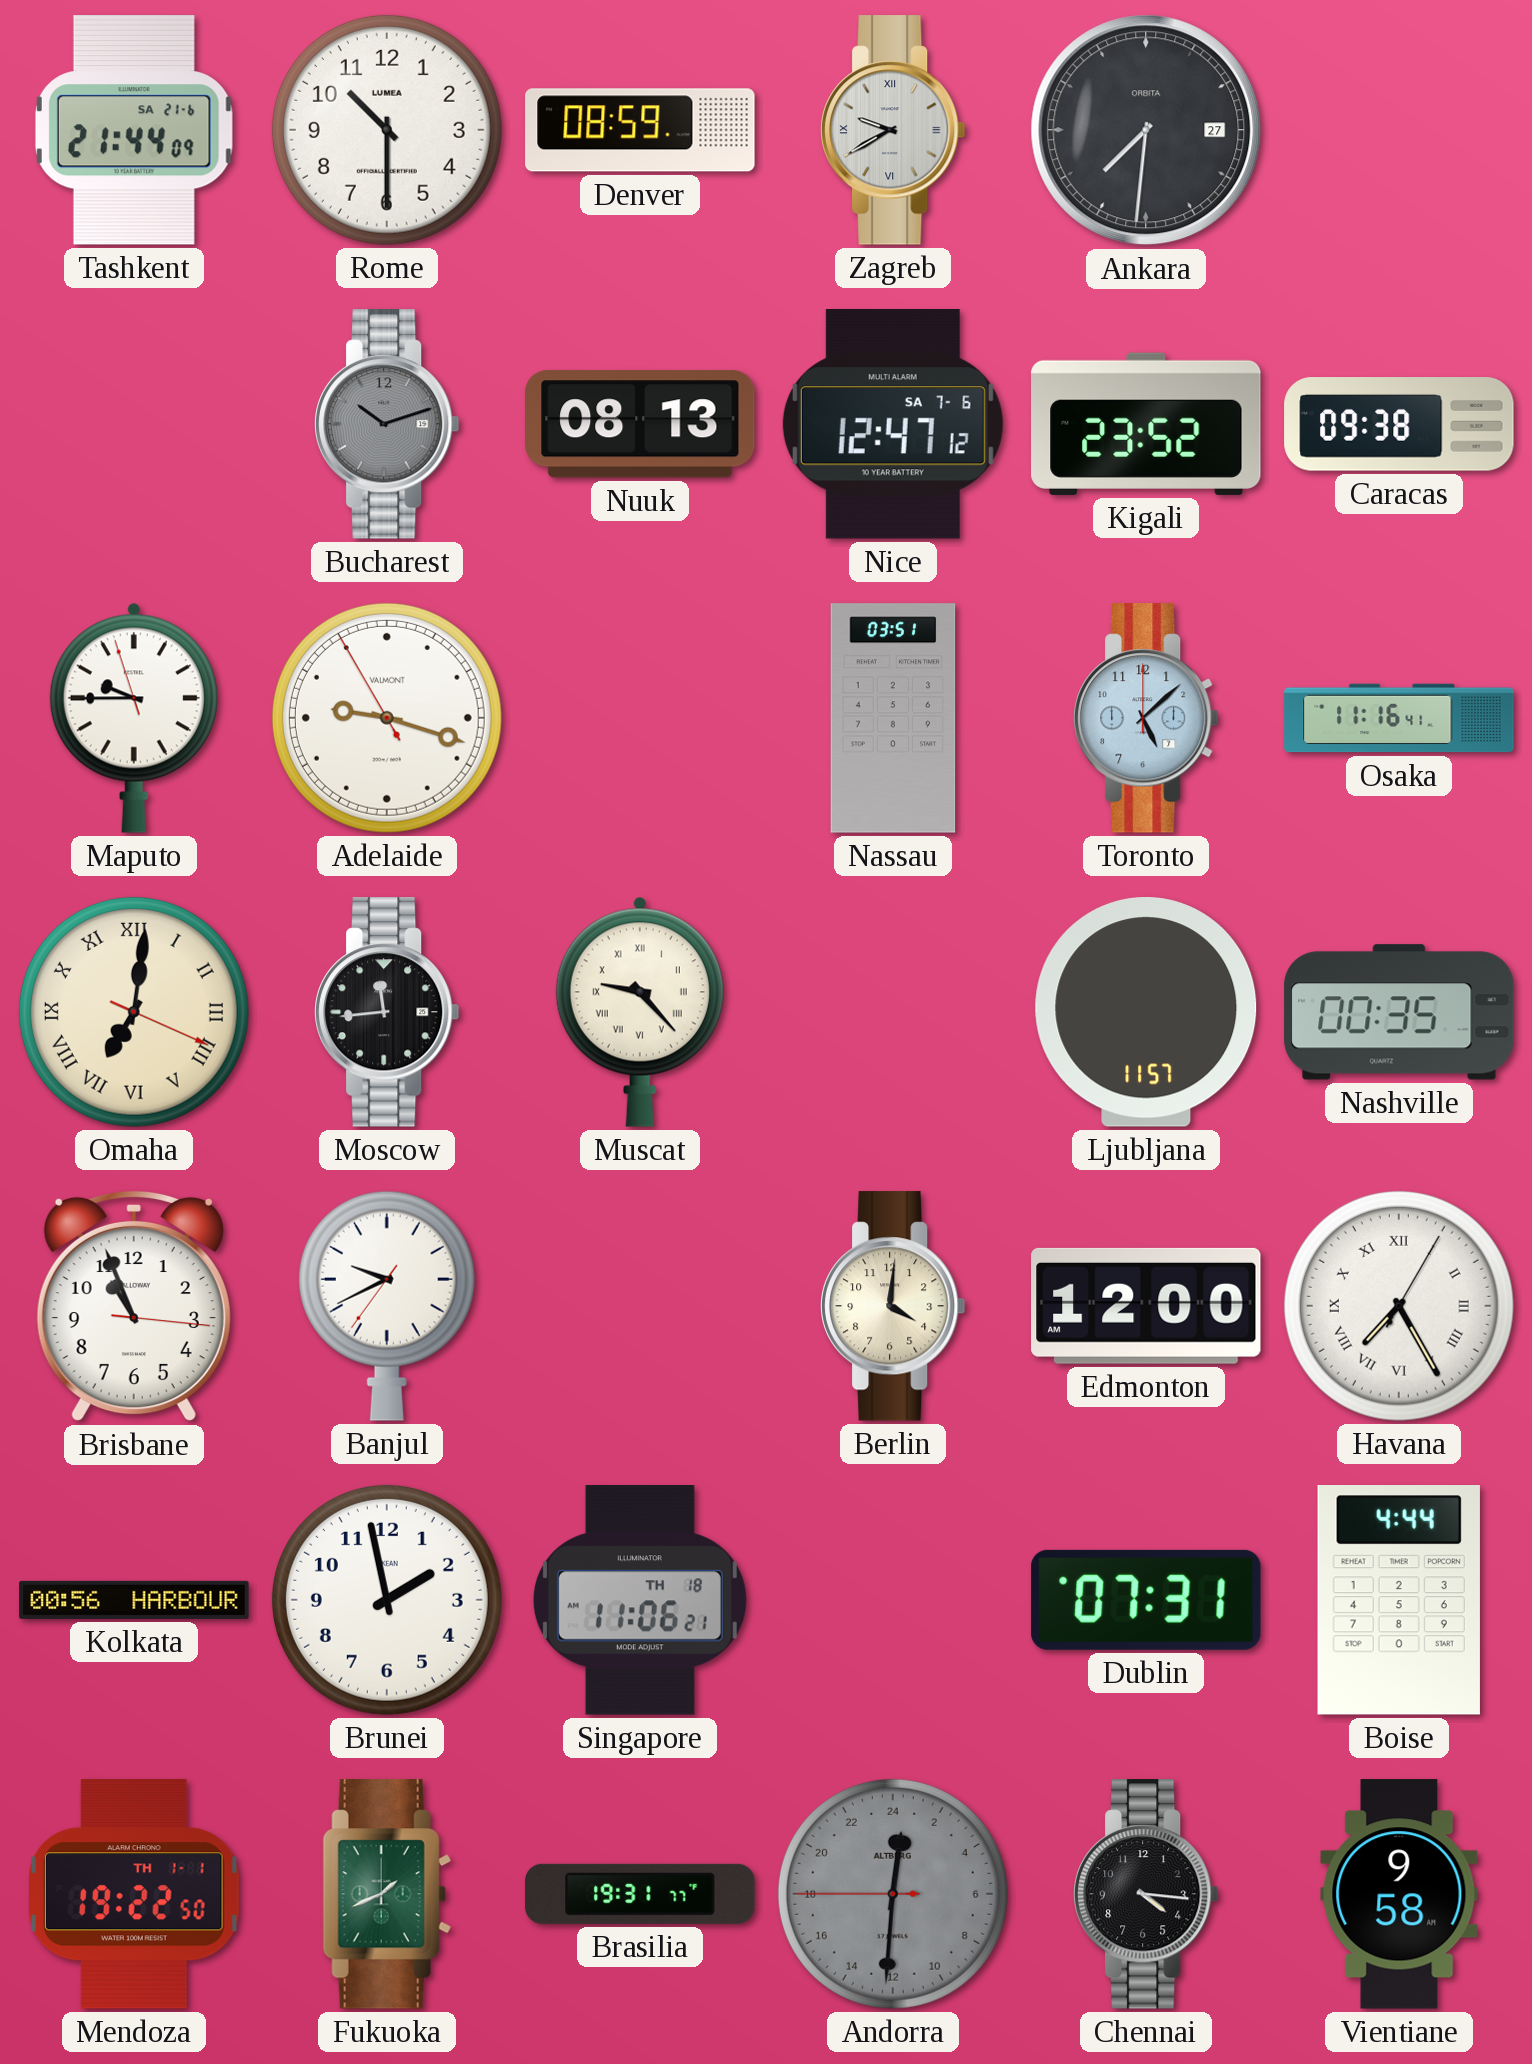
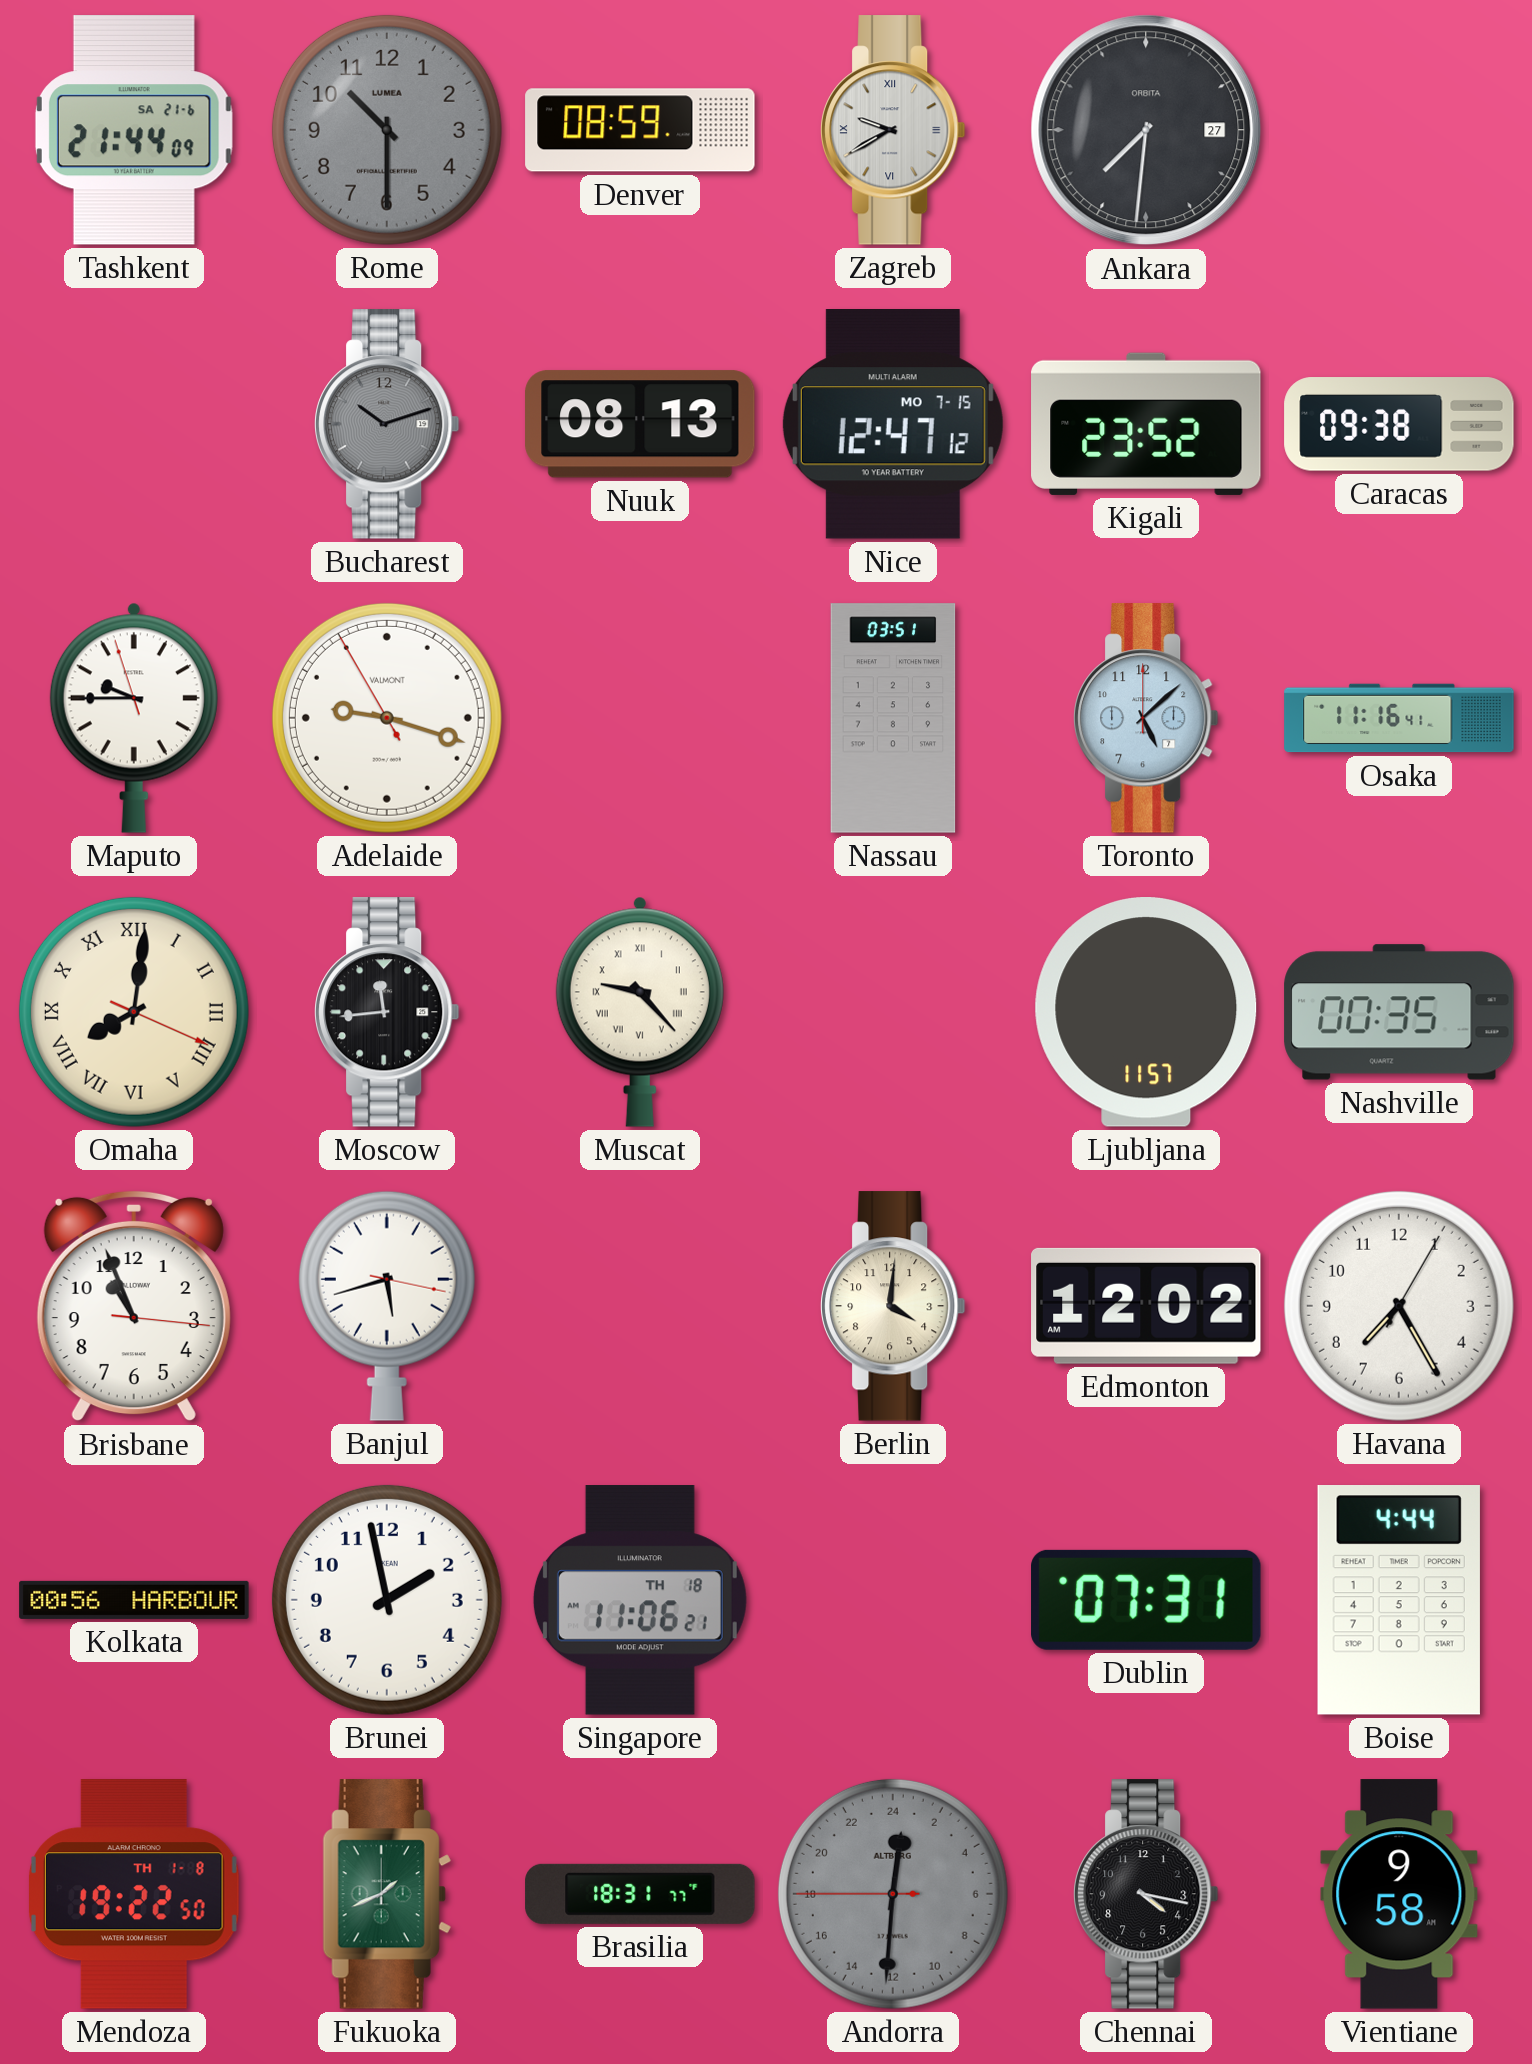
Rome dial: white -> grey
Nice date: SA 7-6 -> MO 7-15
Omaha: 7:01 -> 8:01
Banjul: 9:40 -> 5:42
Edmonton: 12:00 -> 12:02
Havana numerals: Roman -> Arabic
Mendoza date: TH 1-1 -> TH 1-8
Brasilia: 19:31 -> 18:31
Chennai: 4:16 -> 4:17
